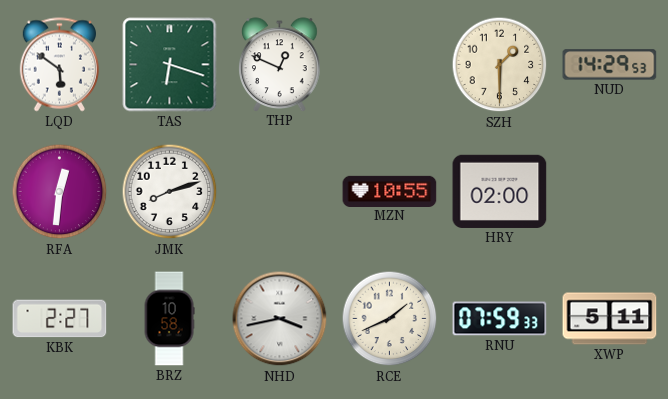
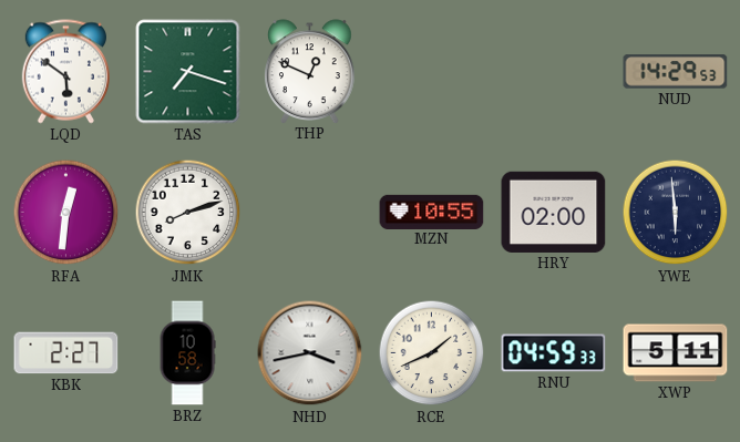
TAS: 6:18 -> 7:18
SZH: 1:30 -> none
YWE: none -> 5:59
RNU: 07:59 -> 04:59
